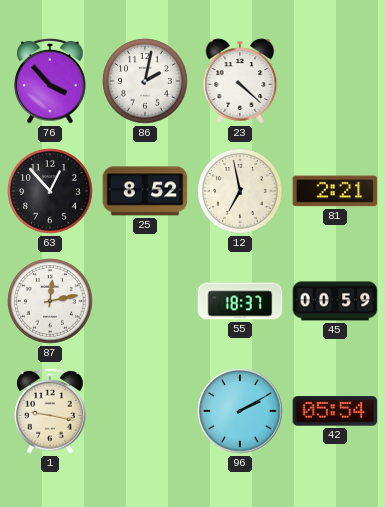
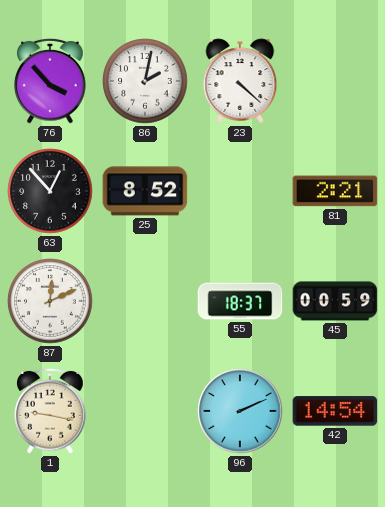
12: 6:58 -> none
87: 12:13 -> 12:11
96: 2:10 -> 2:11
42: 05:54 -> 14:54
